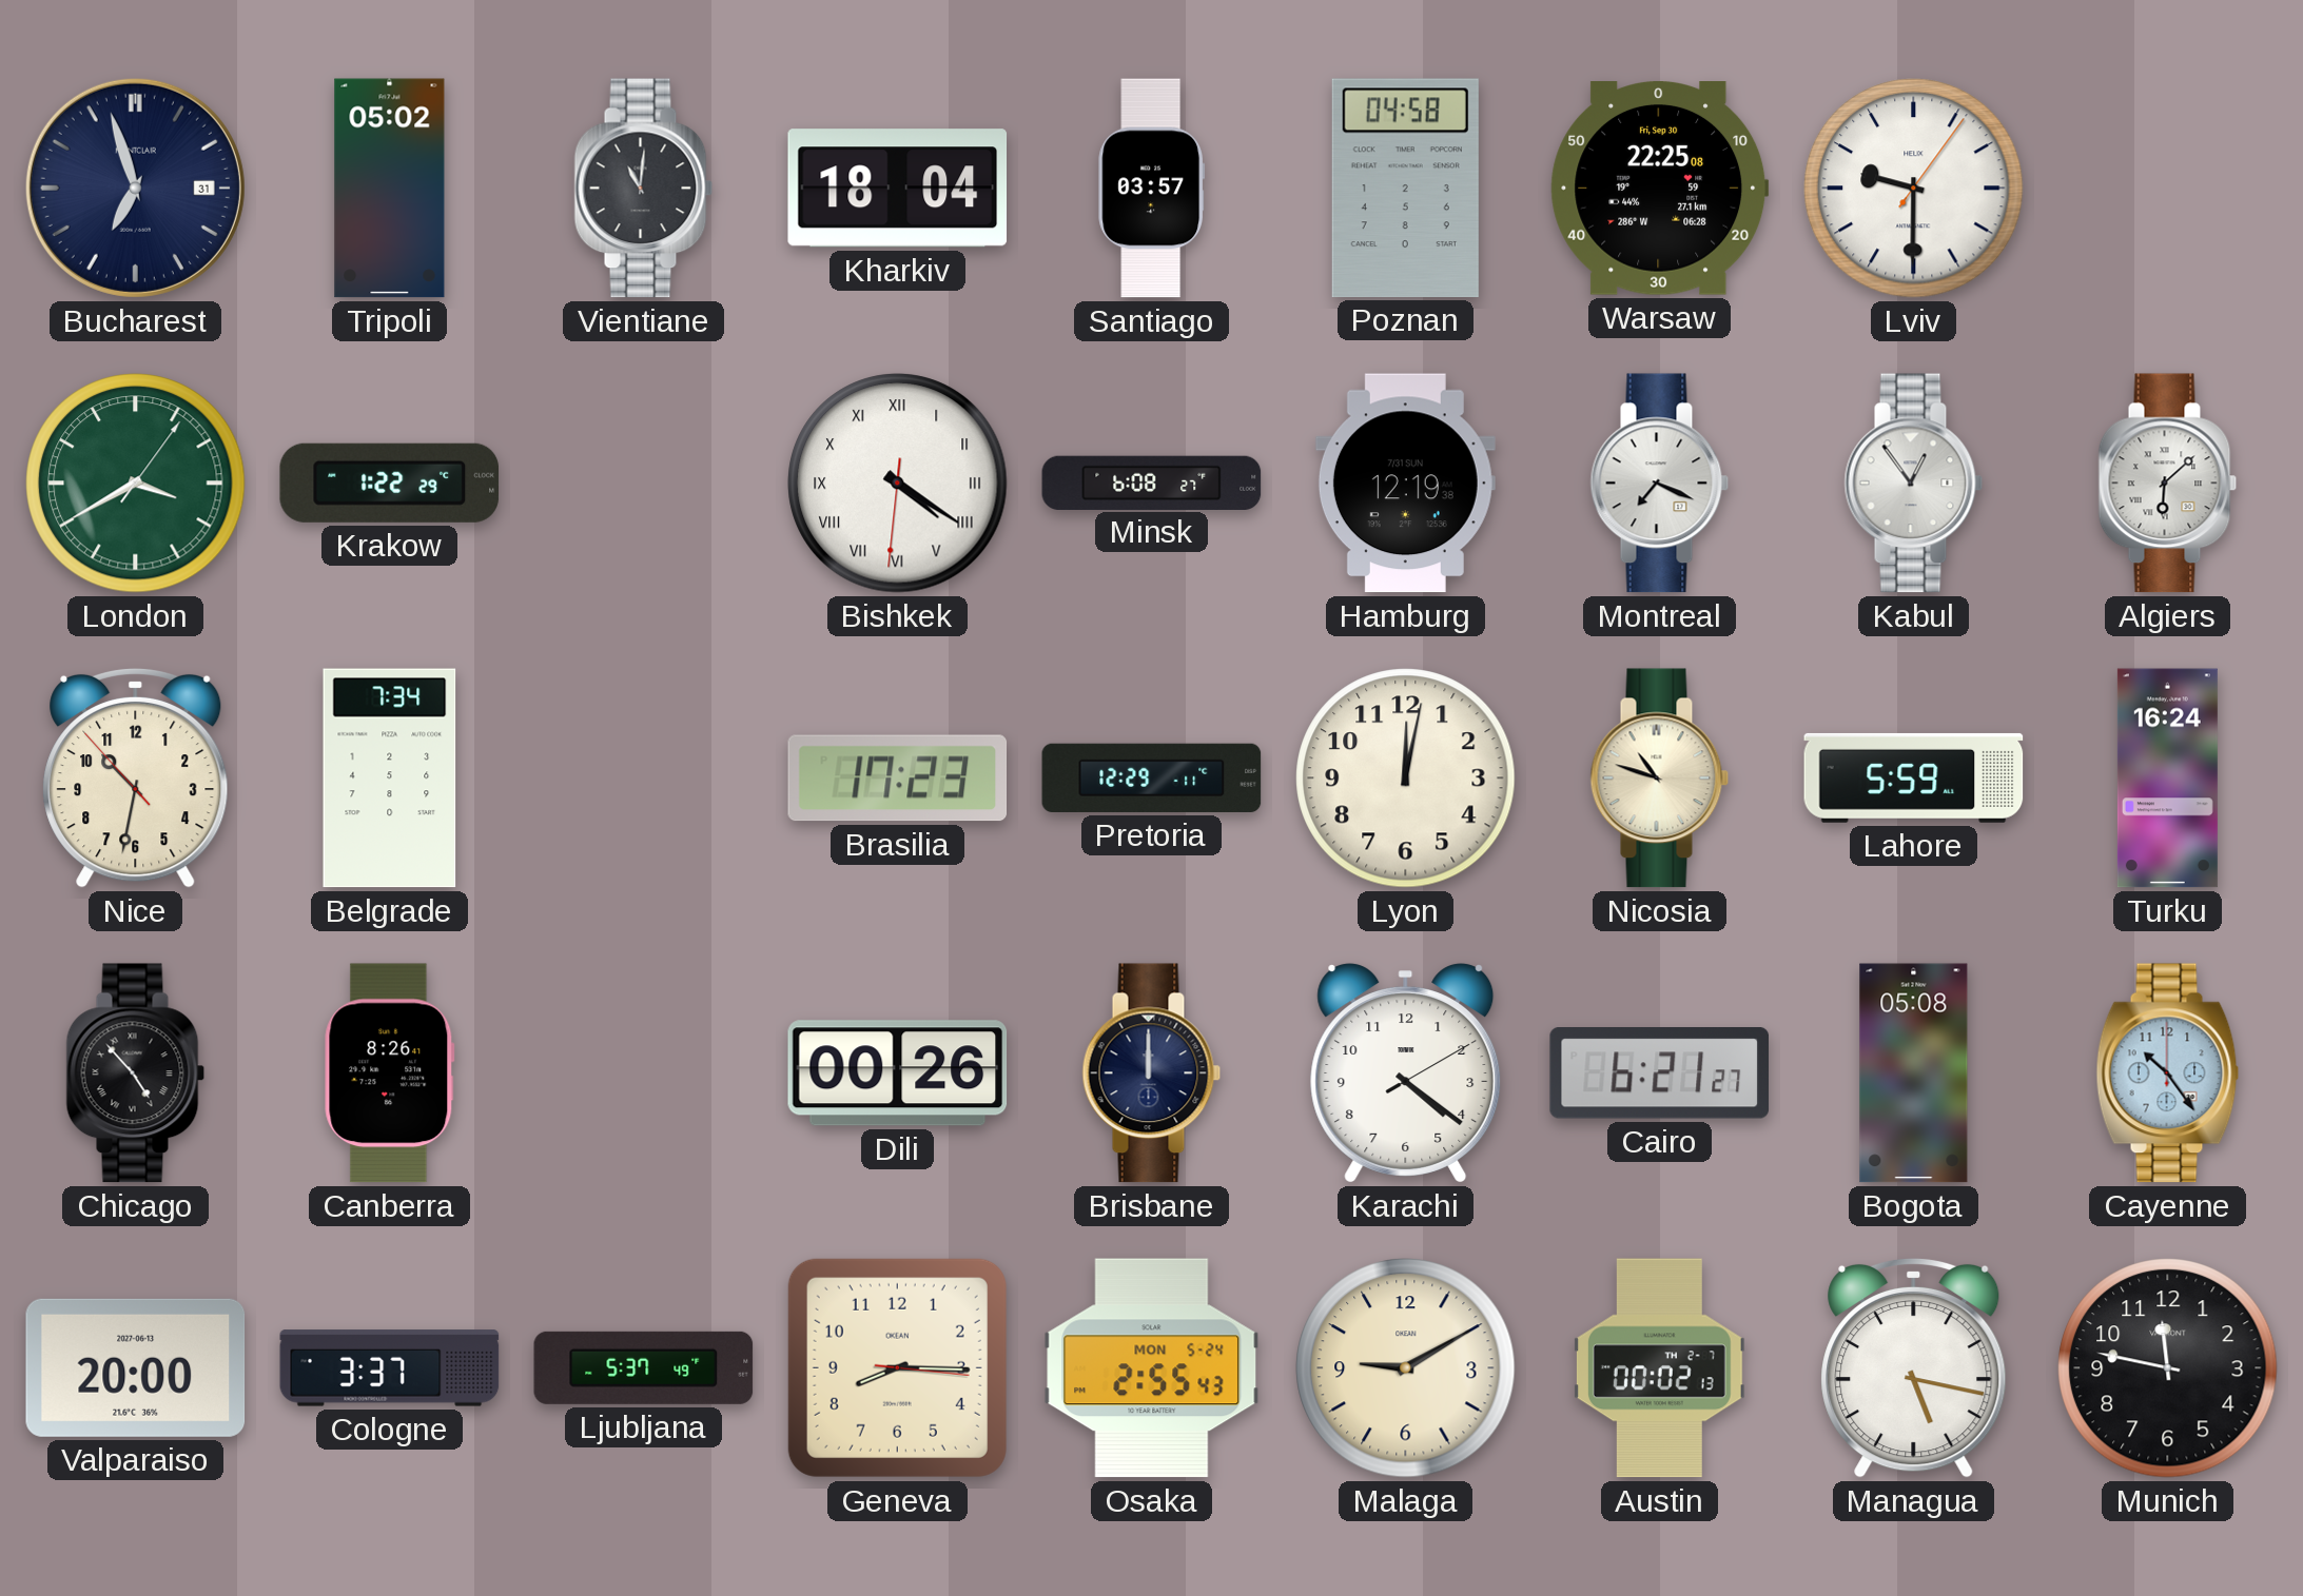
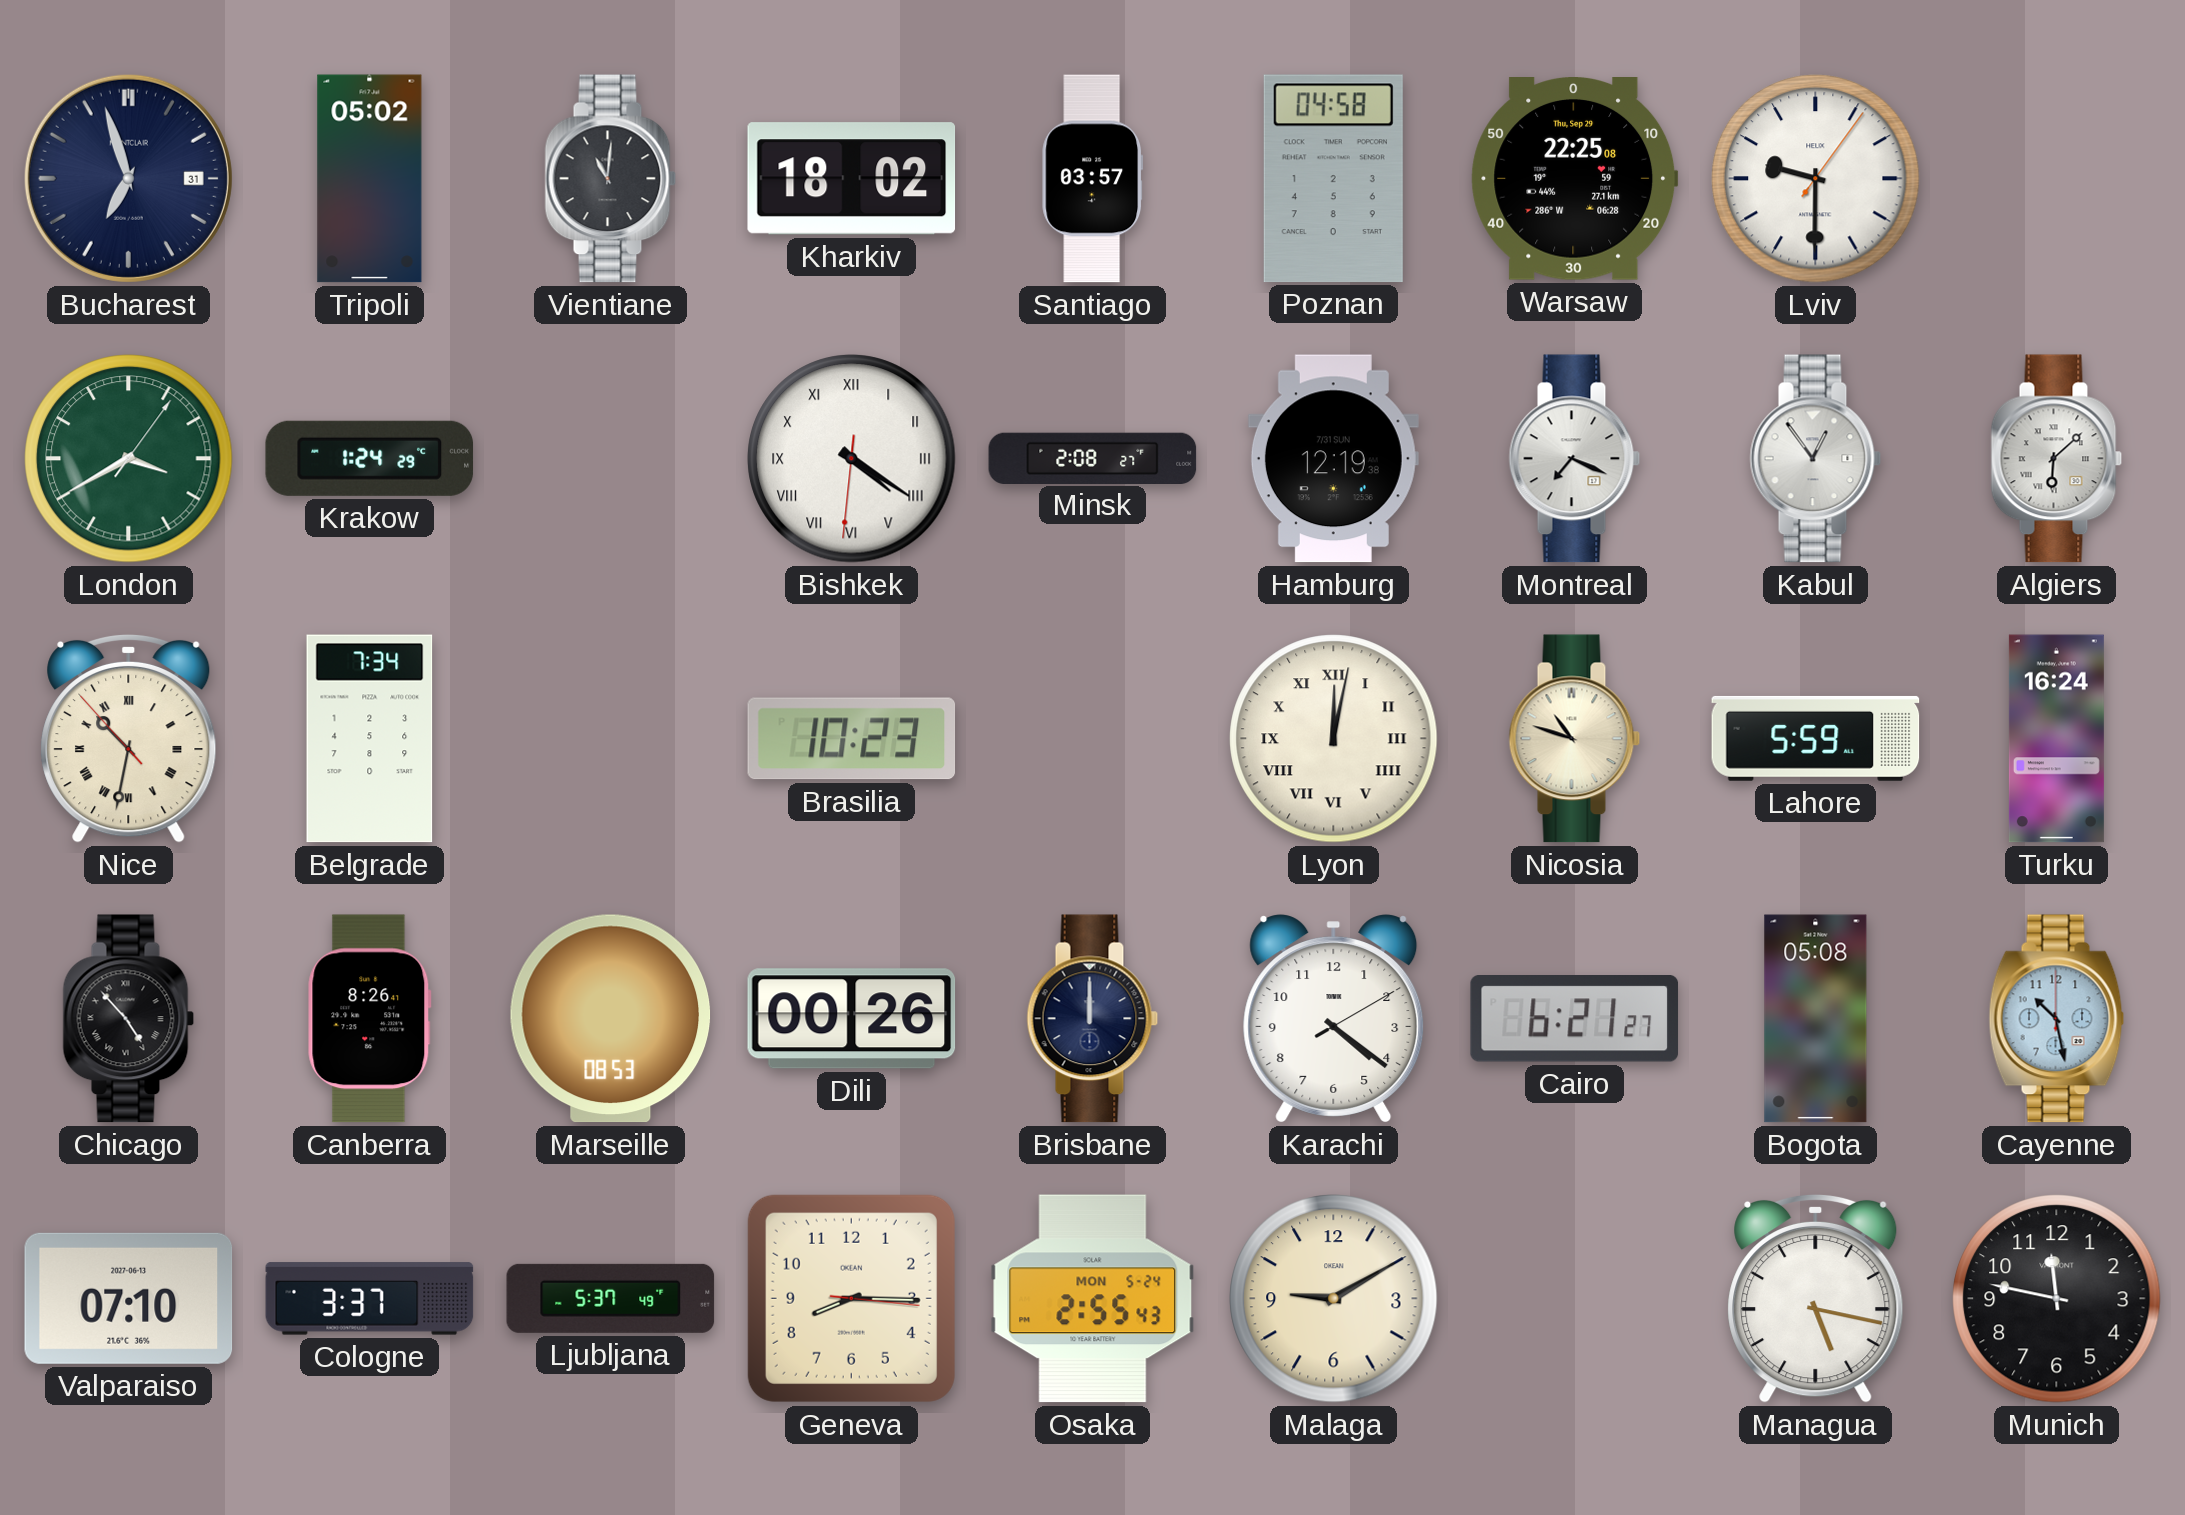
Kharkiv: 18:04 -> 18:02
Warsaw date: Fri, Sep 30 -> Thu, Sep 29
Krakow: 1:22 -> 1:24
Minsk: 6:08 -> 2:08
Nice numerals: Arabic -> Roman
Brasilia: 17:23 -> 10:23
Pretoria: 12:29 -> none
Lyon numerals: Arabic -> Roman
Marseille: none -> 08:53
Cayenne: 10:24 -> 10:28
Valparaiso: 20:00 -> 07:10
Austin: 00:02 -> none
